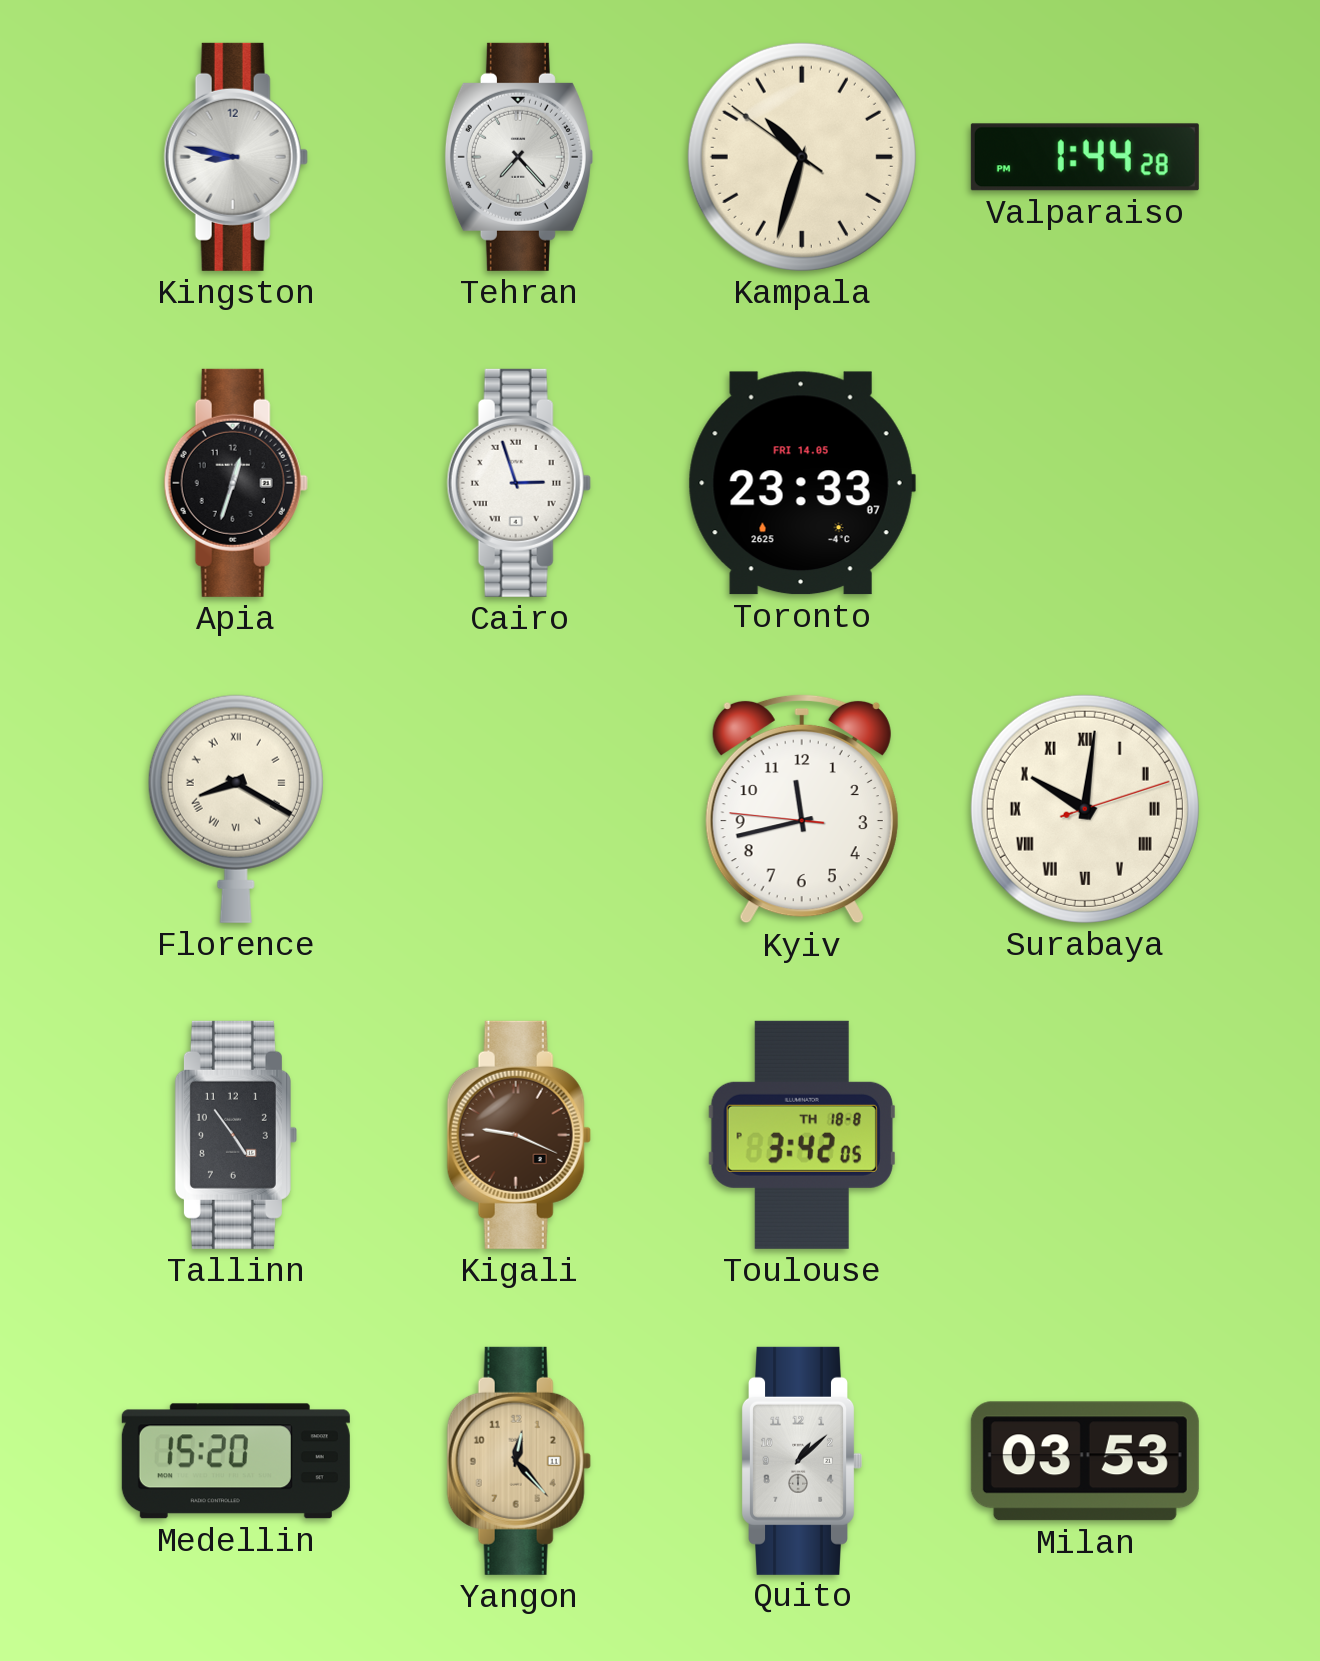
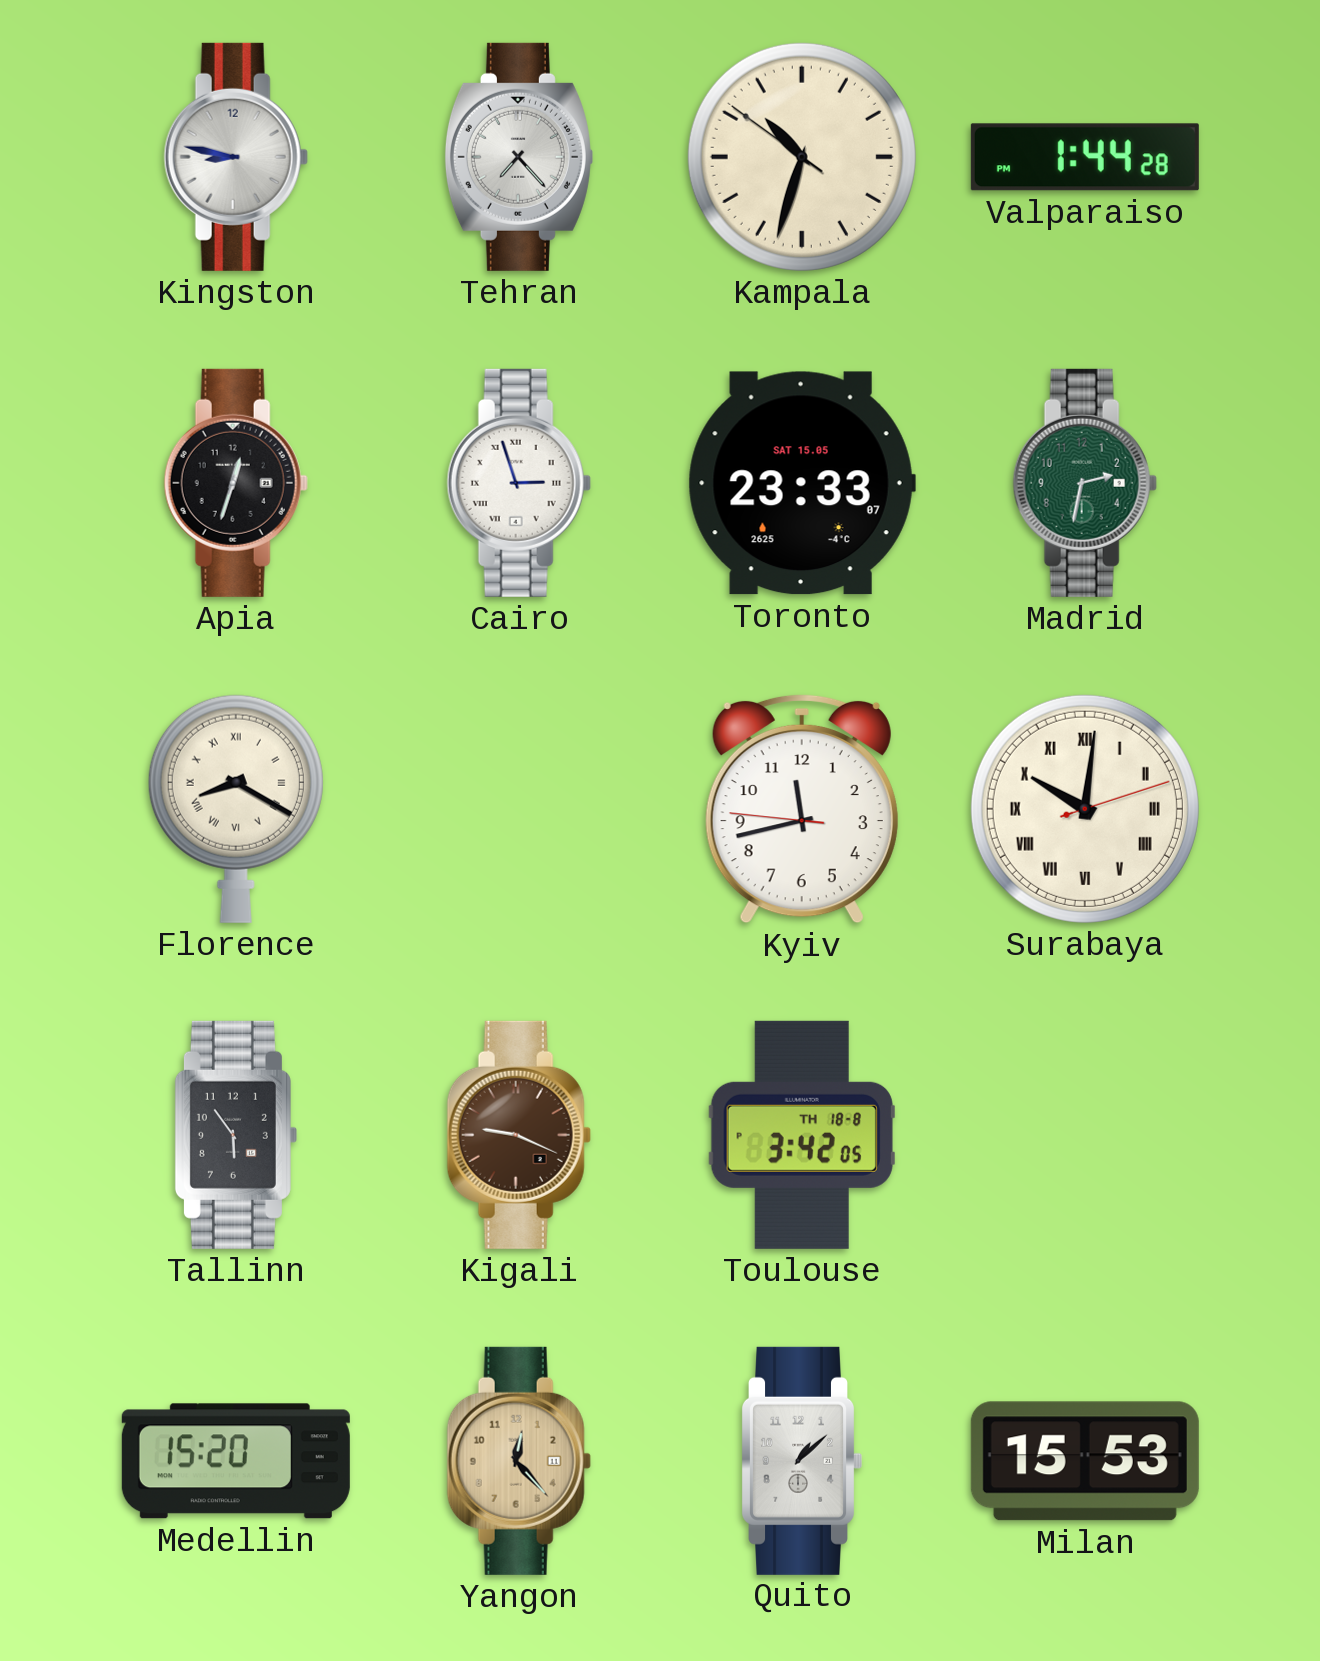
Toronto date: FRI 14.05 -> SAT 15.05
Madrid: none -> 2:32
Tallinn: 4:54 -> 5:54
Milan: 03:53 -> 15:53
